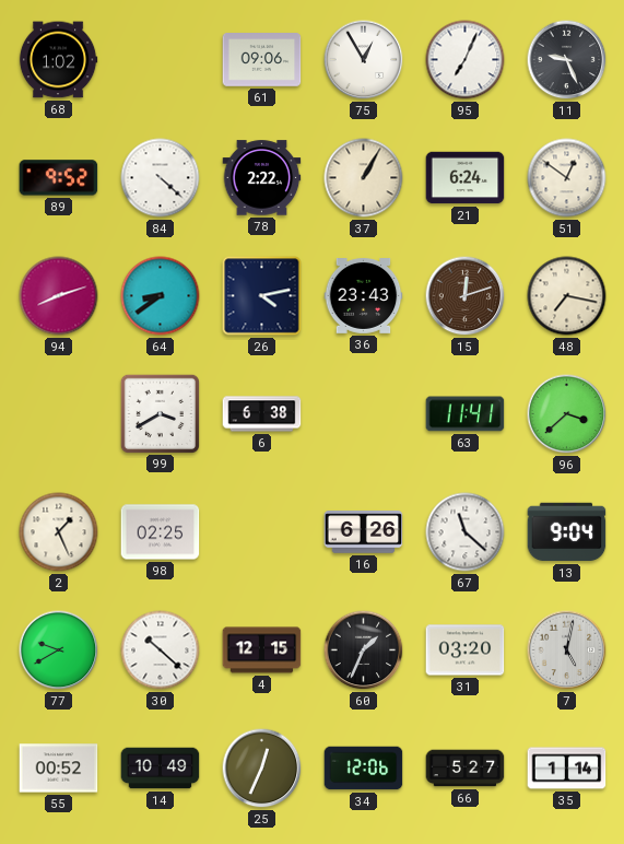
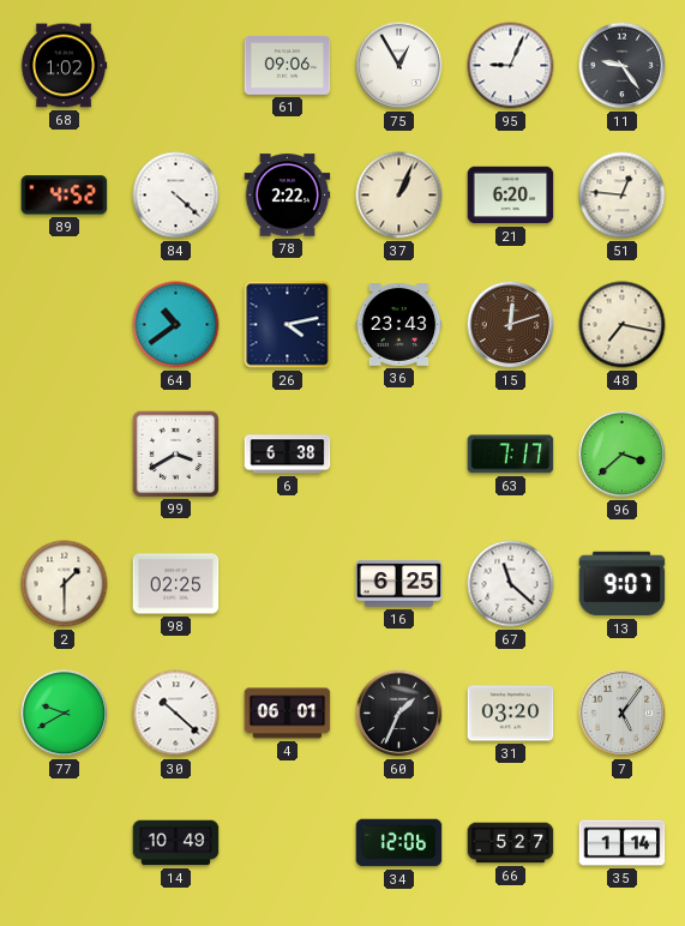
95: 7:04 -> 9:04
11: 9:26 -> 9:24
89: 9:52 -> 4:52
37: 1:05 -> 1:04
21: 6:24 -> 6:20
51: 12:51 -> 12:46
94: 8:12 -> none
64: 8:39 -> 10:39
63: 11:41 -> 7:17
2: 1:26 -> 1:30
16: 6:26 -> 6:25
13: 9:04 -> 9:07
4: 12:15 -> 06:01
7: 5:02 -> 5:06
55: 00:52 -> none
25: 12:34 -> none
